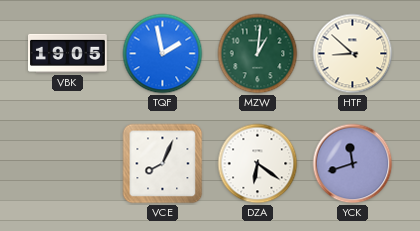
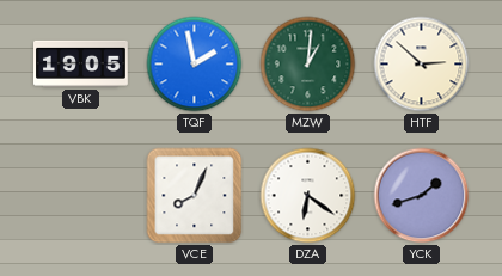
HTF: 8:52 -> 2:52
YCK: 11:42 -> 1:42
